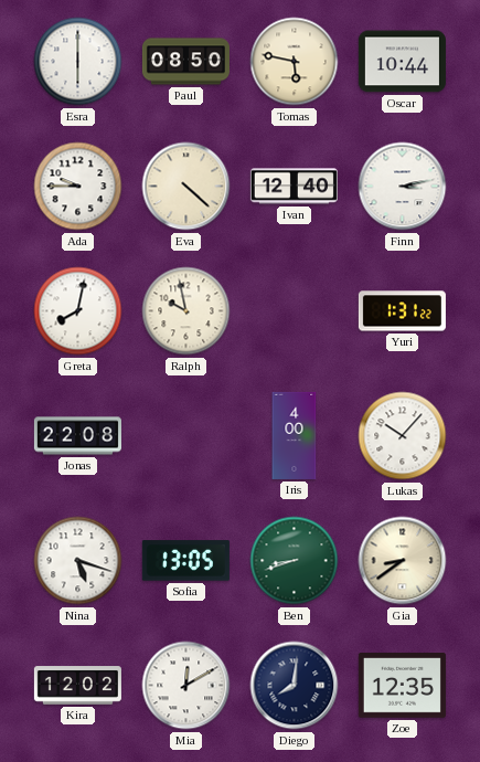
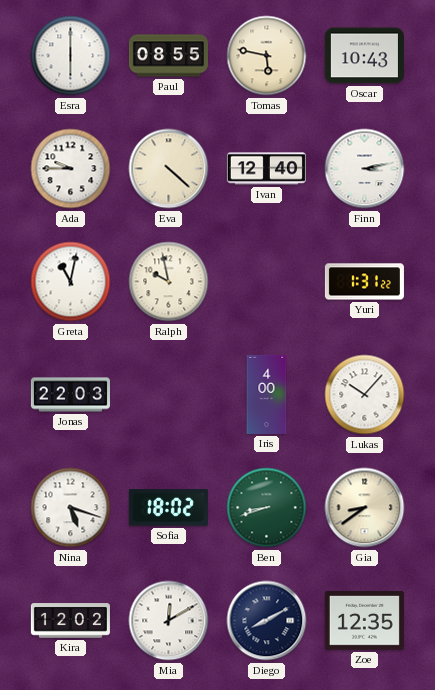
Paul: 08:50 -> 08:55
Oscar: 10:44 -> 10:43
Greta: 8:02 -> 11:02
Jonas: 22:08 -> 22:03
Sofia: 13:05 -> 18:02
Diego: 8:01 -> 8:10
